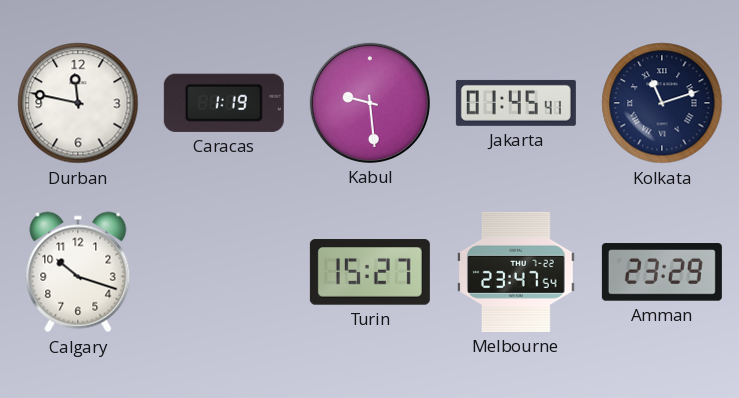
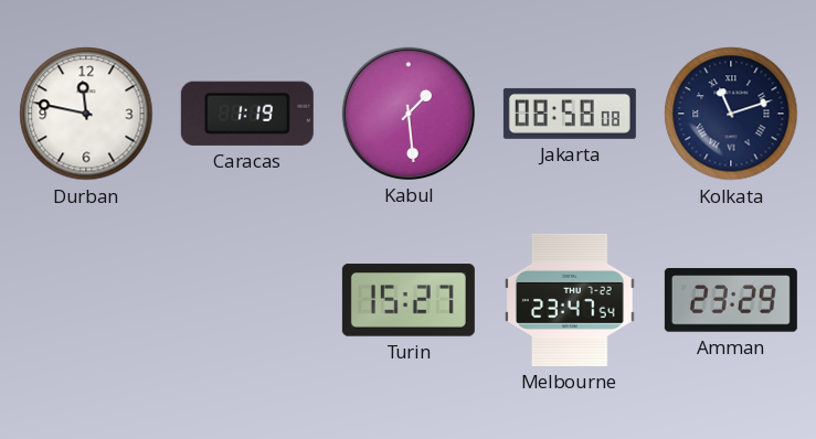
Kabul: 9:29 -> 1:29
Jakarta: 01:45 -> 08:58
Calgary: 10:18 -> none
